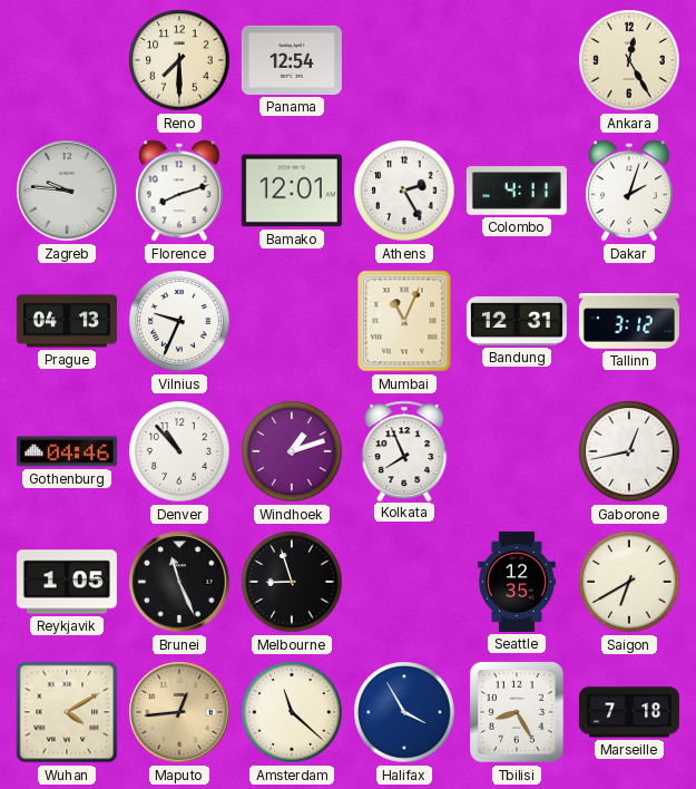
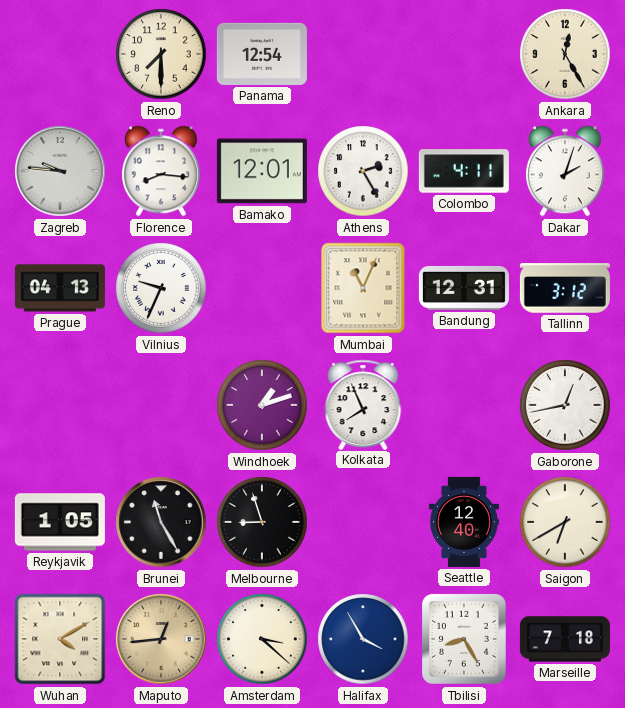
Florence: 8:12 -> 8:16
Gothenburg: 04:46 -> none
Denver: 10:53 -> none
Brunei: 11:26 -> 11:25
Seattle: 12:35 -> 12:40
Amsterdam: 11:22 -> 3:22
